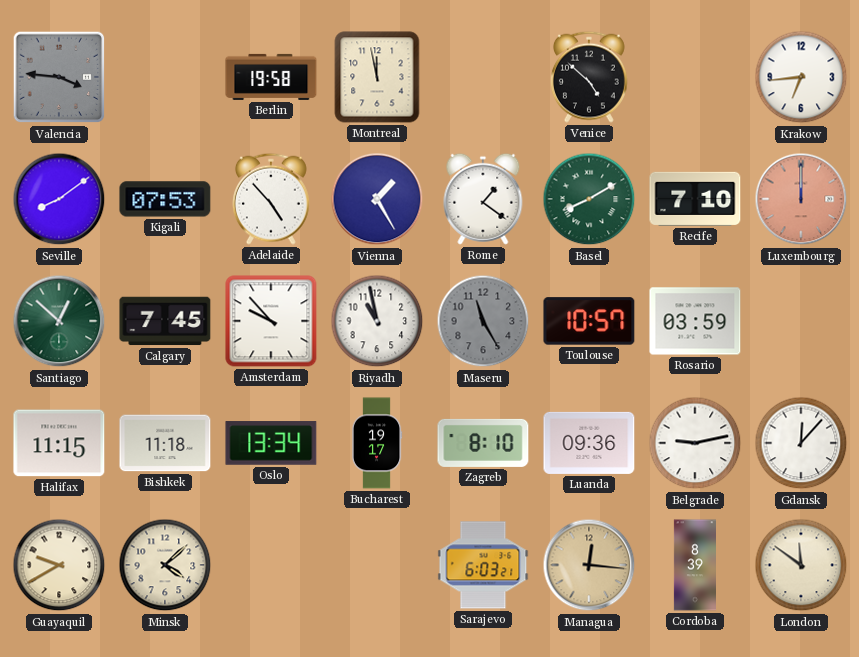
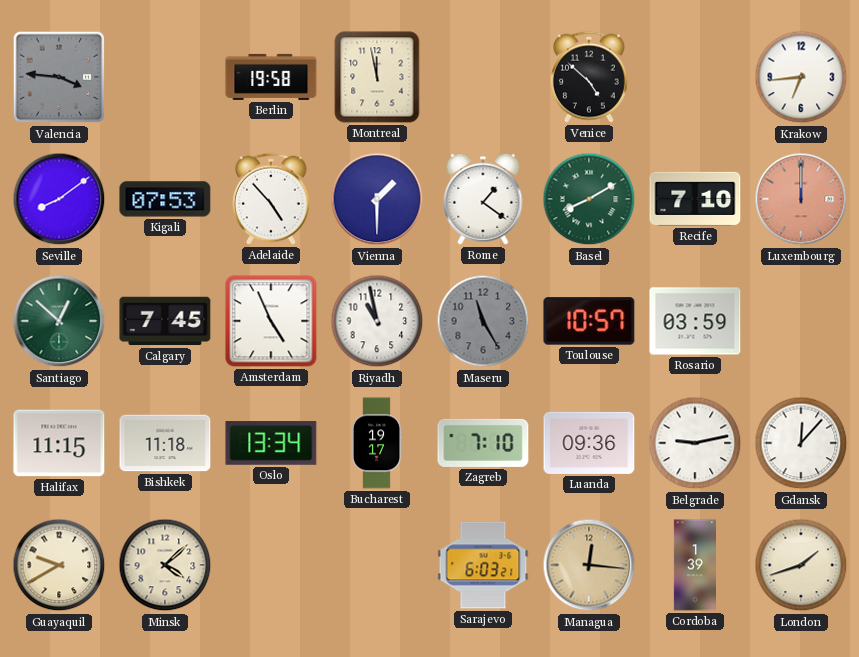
Vienna: 1:25 -> 1:30
Amsterdam: 9:53 -> 4:56
Zagreb: 8:10 -> 7:10
Cordoba: 8:39 -> 1:39
London: 11:51 -> 1:42
